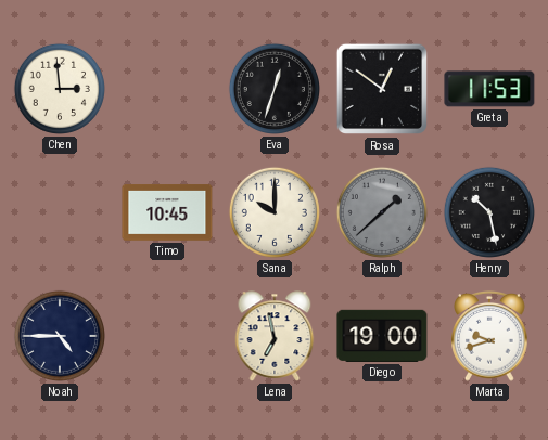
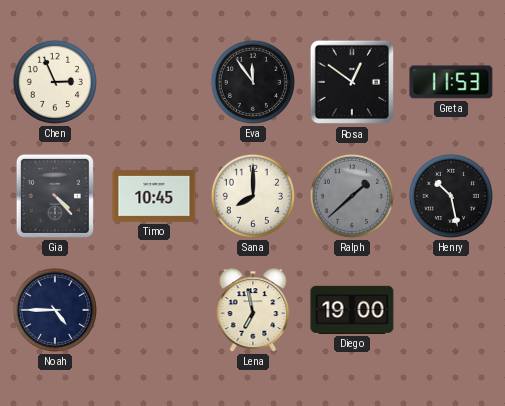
Chen: 2:59 -> 2:56
Eva: 12:33 -> 11:54
Gia: none -> 4:23
Sana: 10:00 -> 8:00
Marta: 9:42 -> none
